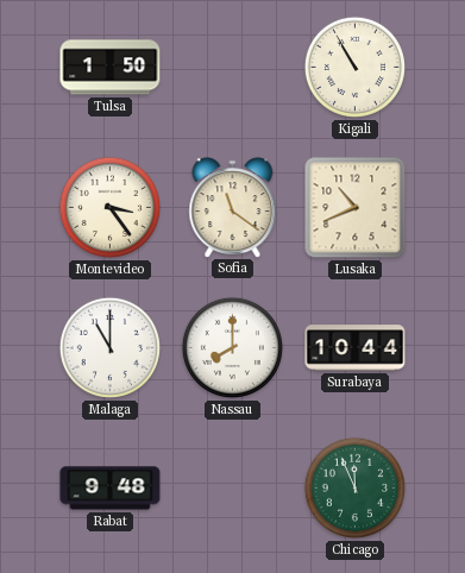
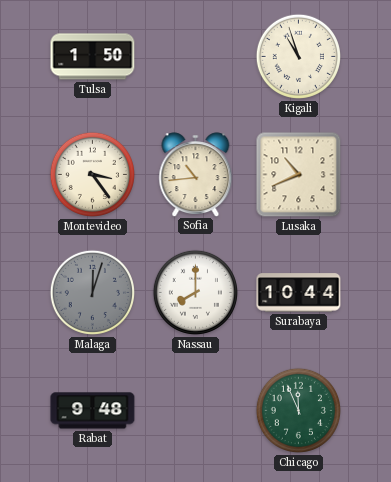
Kigali: 10:55 -> 10:57
Sofia: 11:21 -> 10:44
Malaga: 11:00 -> 12:03
Malaga dial: white -> grey
